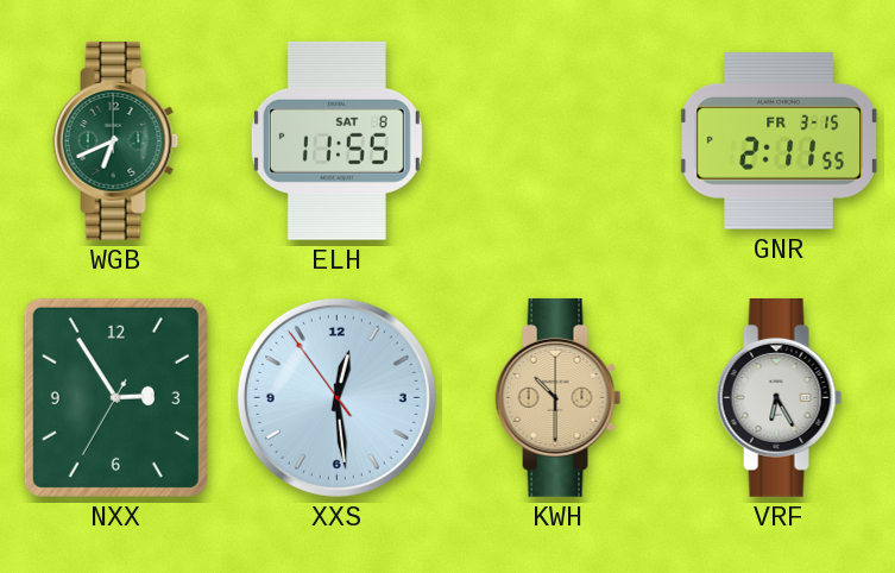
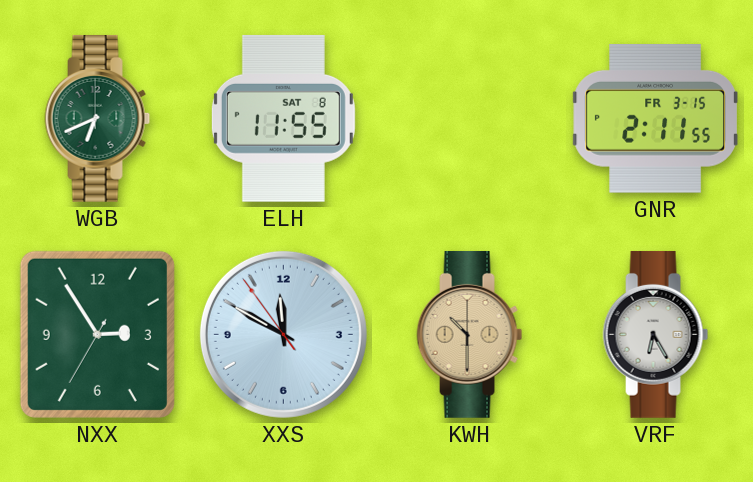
XXS: 12:28 -> 11:49
